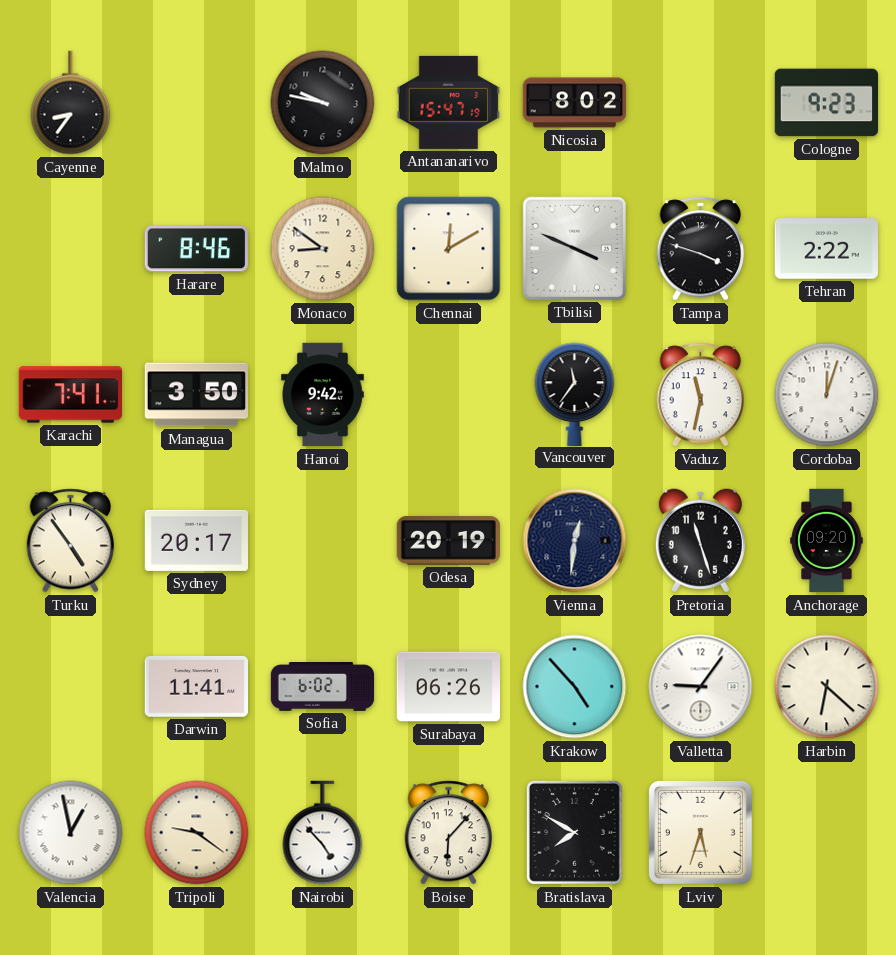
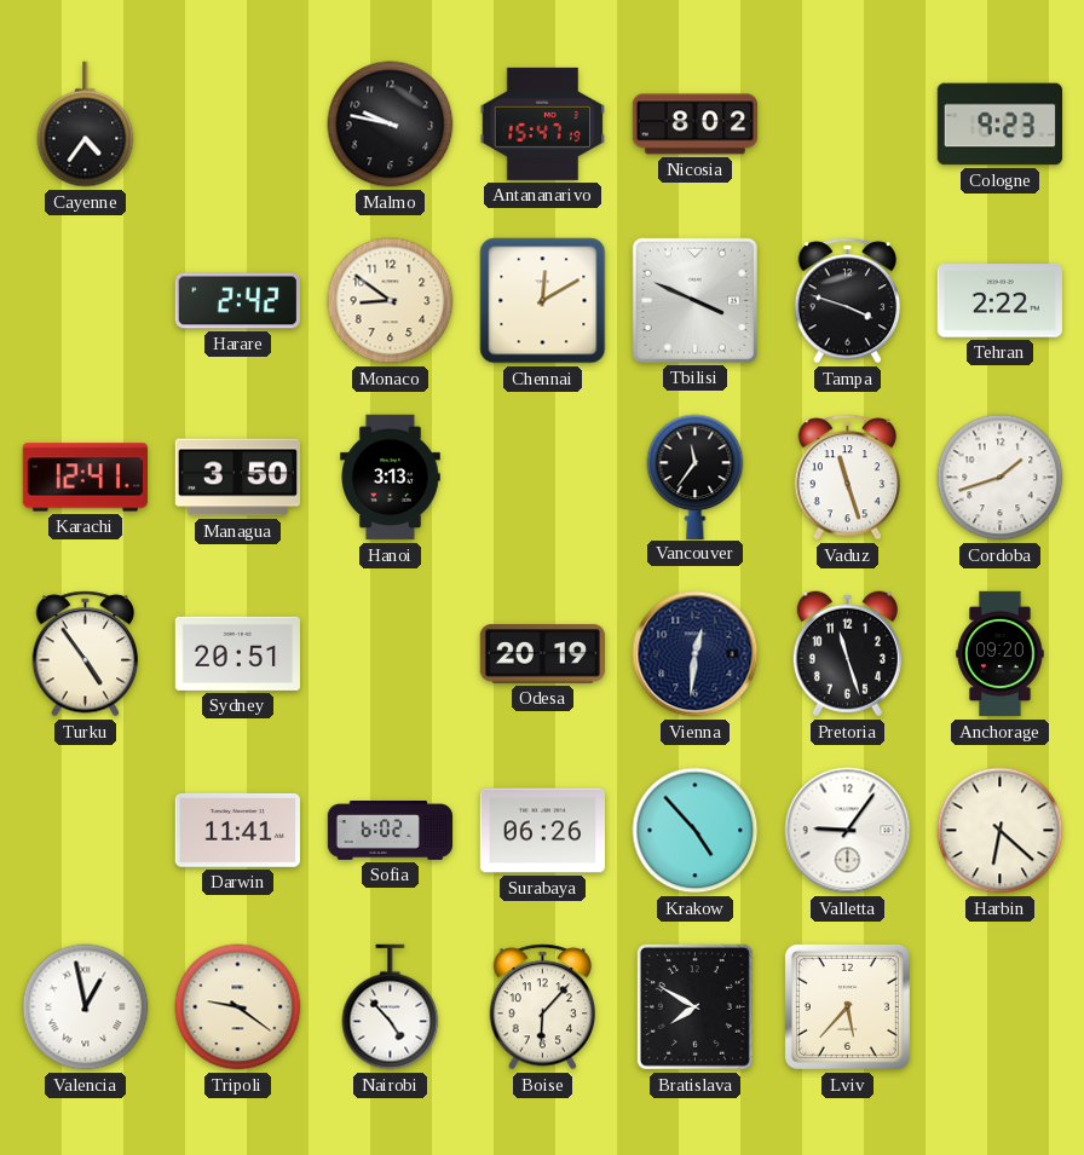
Cayenne: 8:36 -> 4:36
Harare: 8:46 -> 2:42
Karachi: 7:41 -> 12:41
Hanoi: 9:42 -> 3:13
Vaduz: 11:32 -> 11:27
Cordoba: 12:03 -> 1:42
Sydney: 20:17 -> 20:51
Lviv: 5:33 -> 5:37
